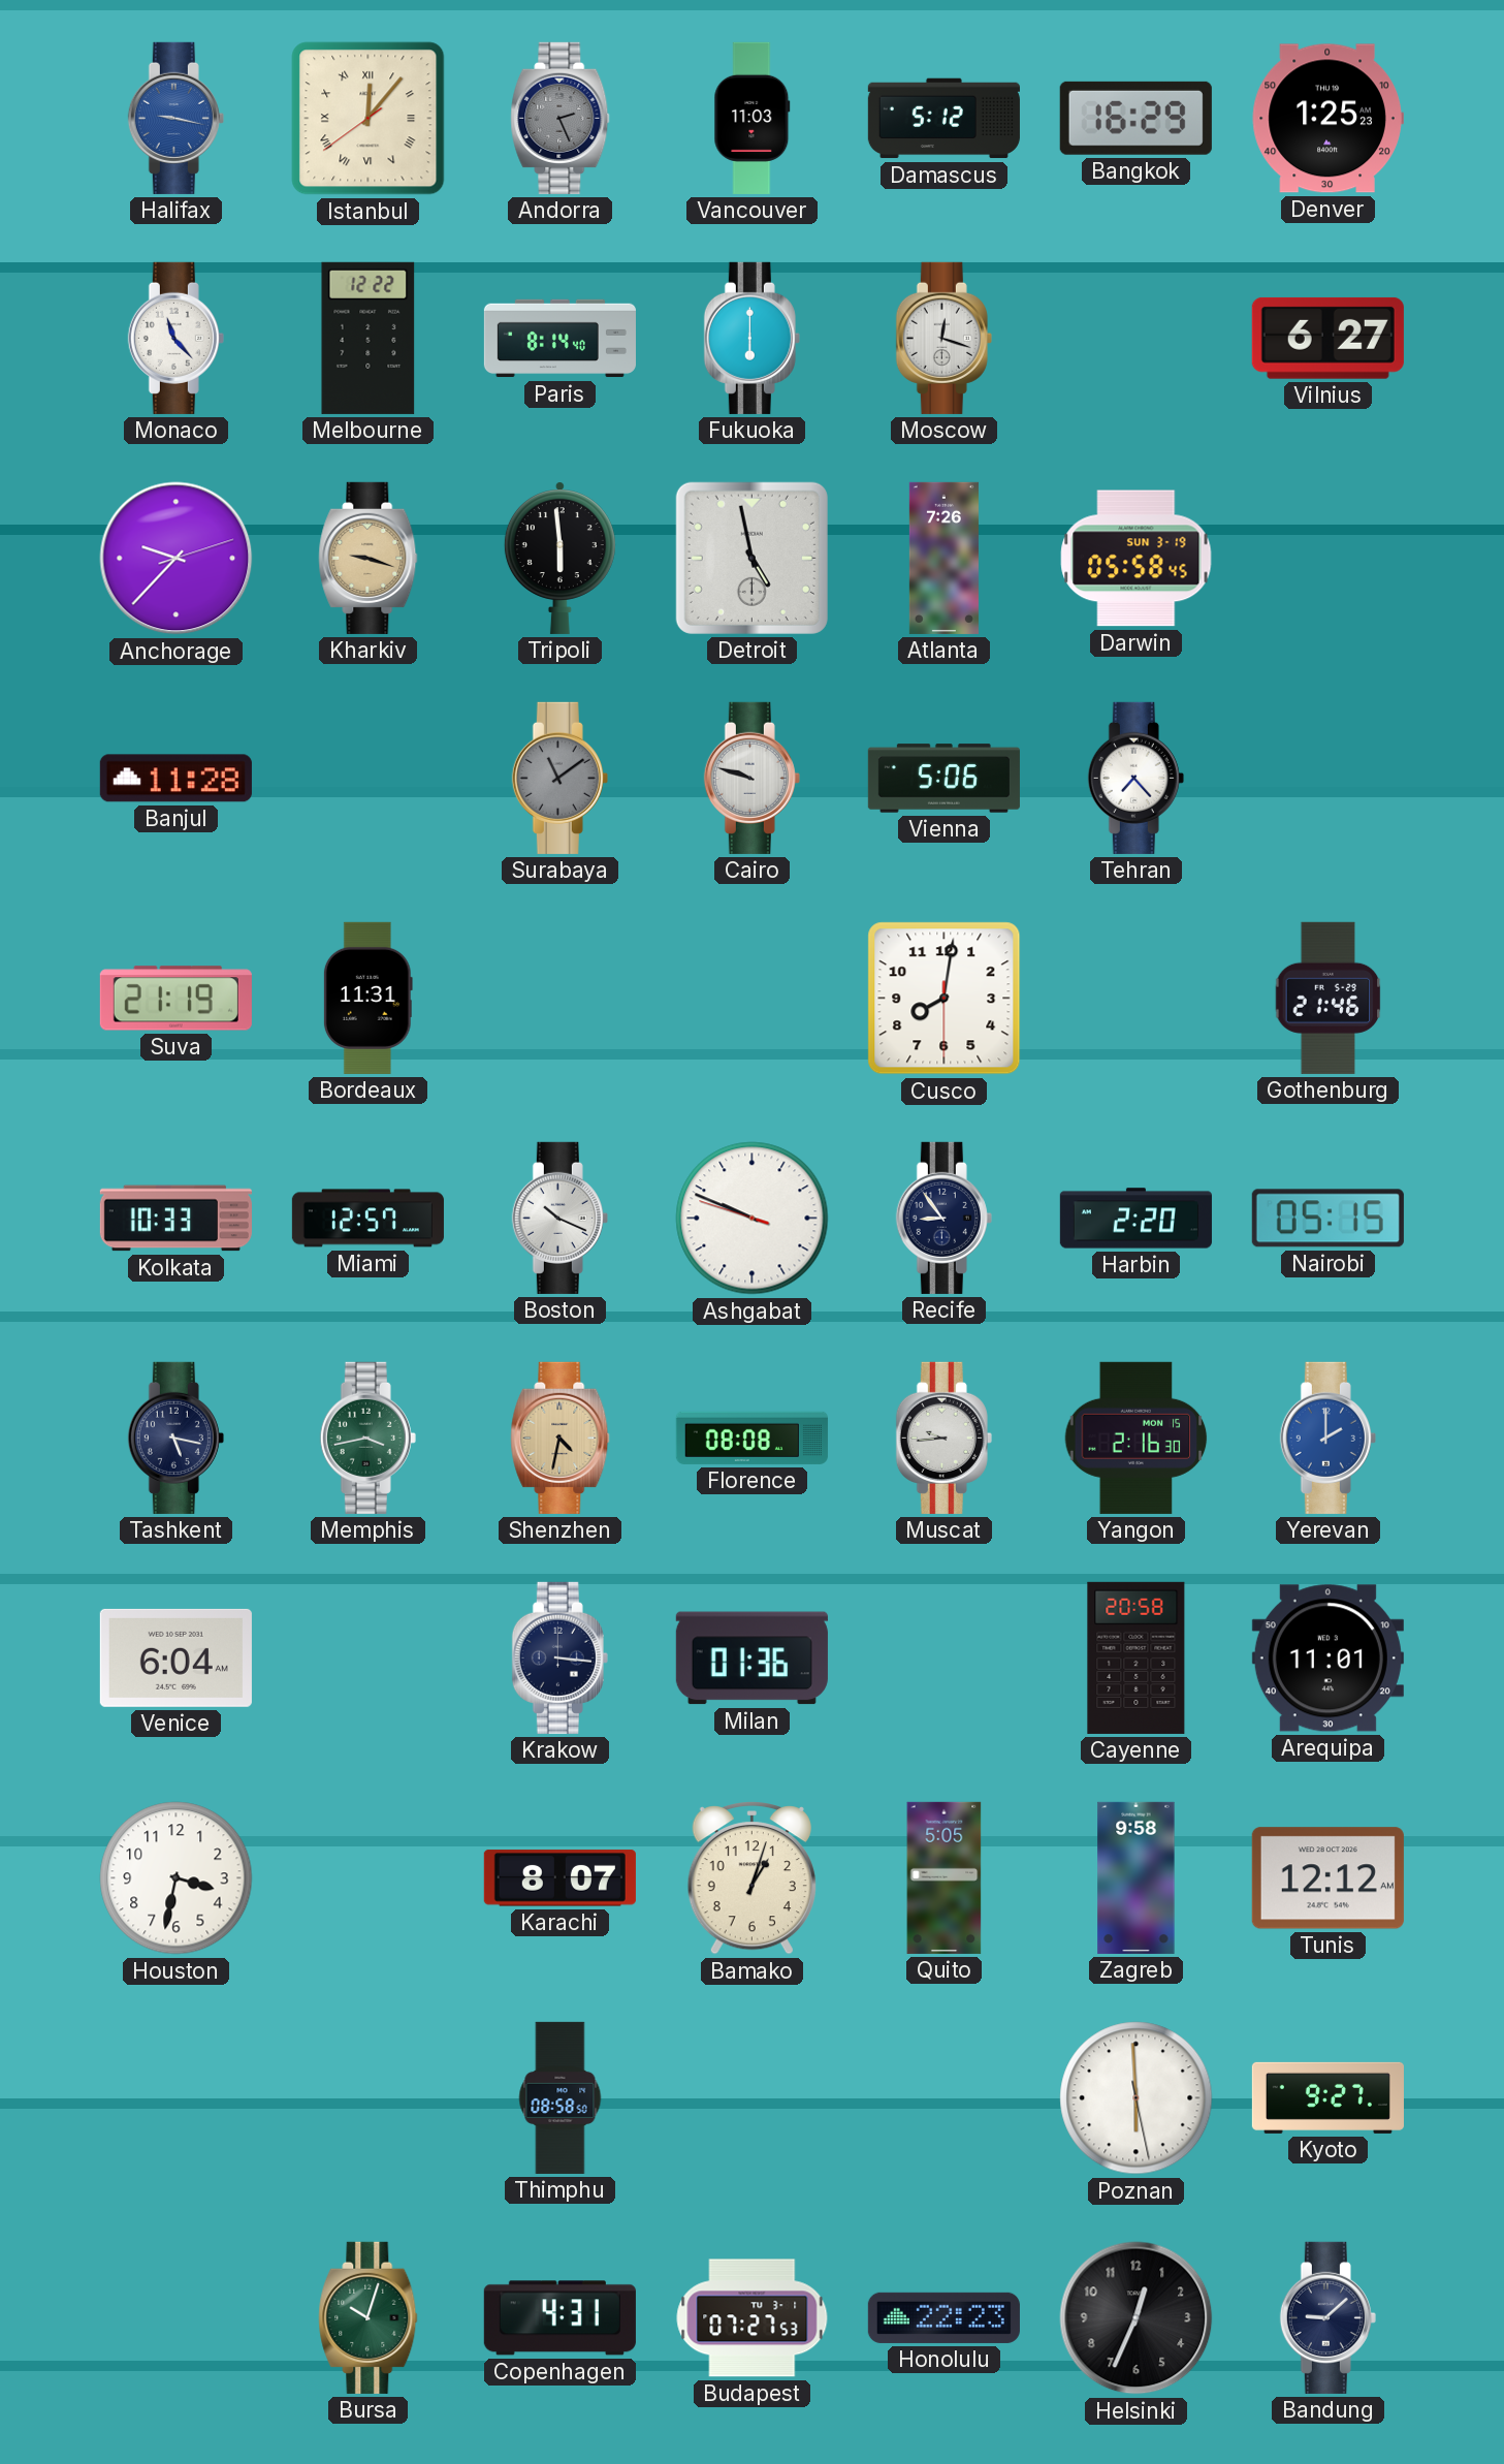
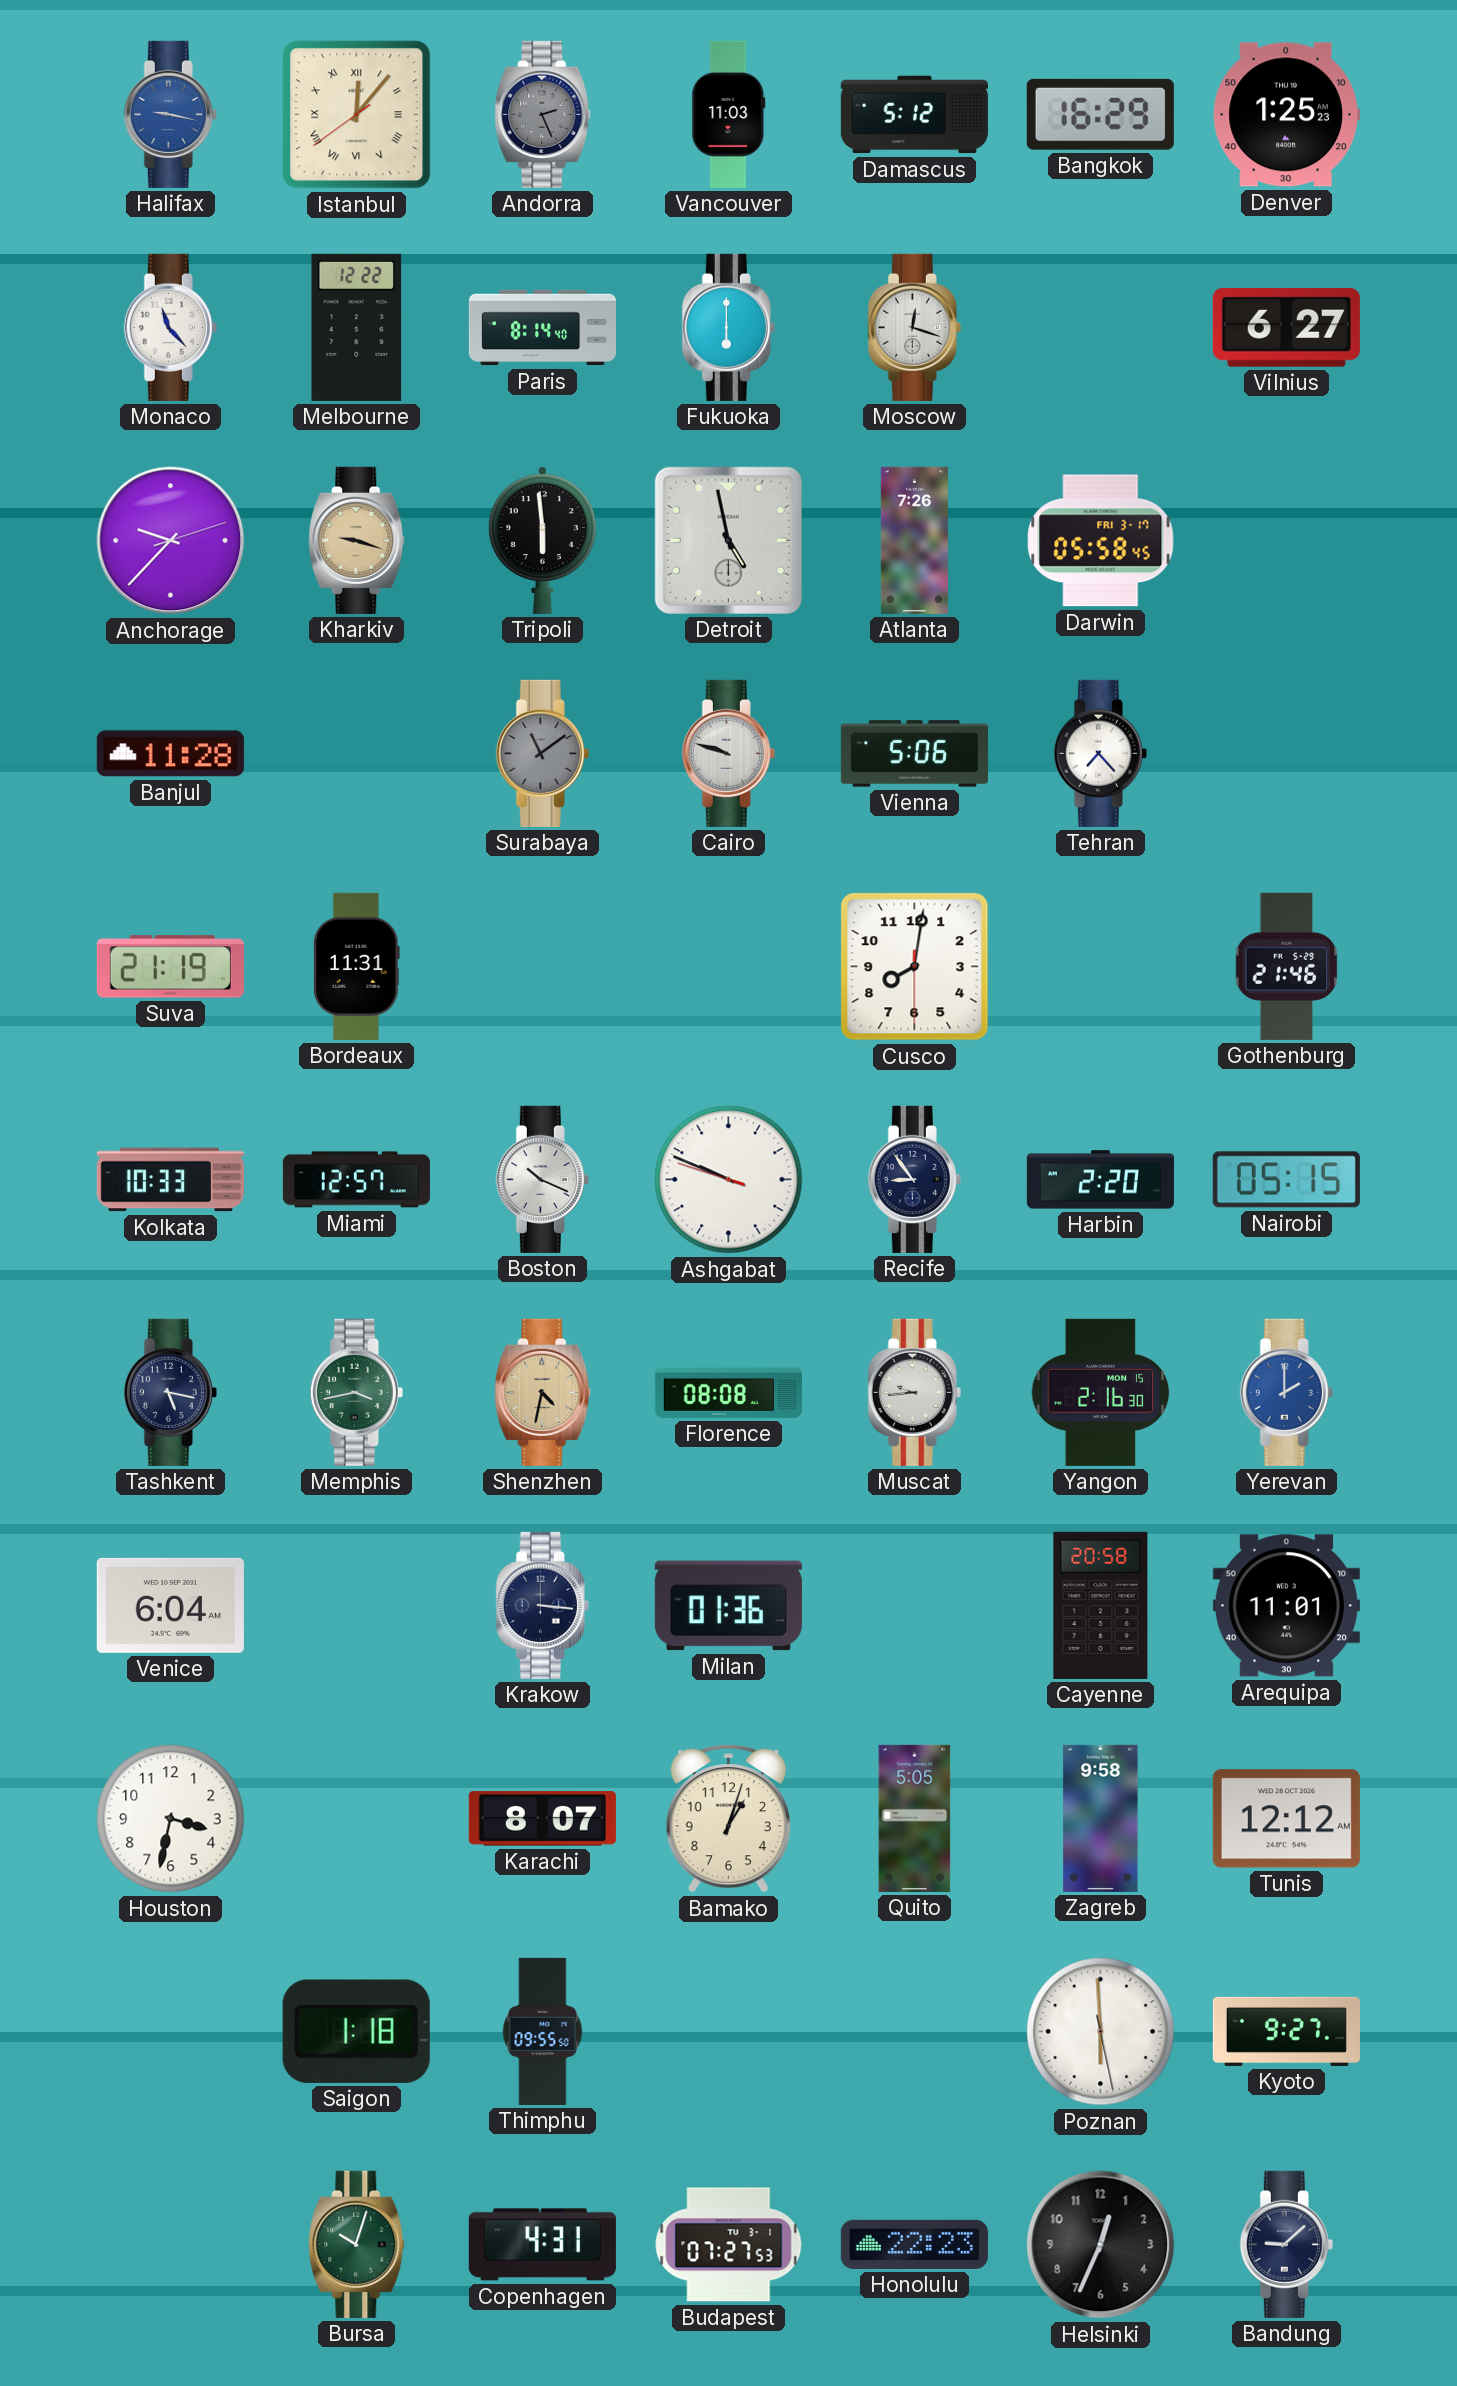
Darwin date: SUN 3-19 -> FRI 3-17
Saigon: none -> 1:18
Thimphu: 08:58 -> 09:55
